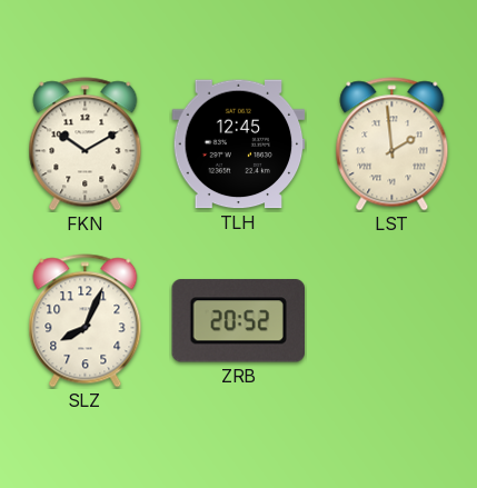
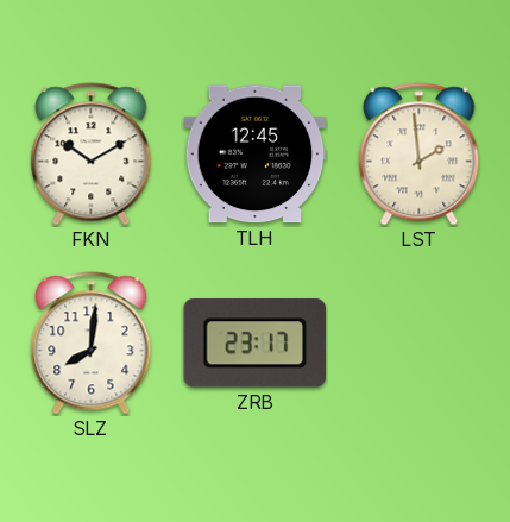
SLZ: 8:04 -> 8:01
ZRB: 20:52 -> 23:17
